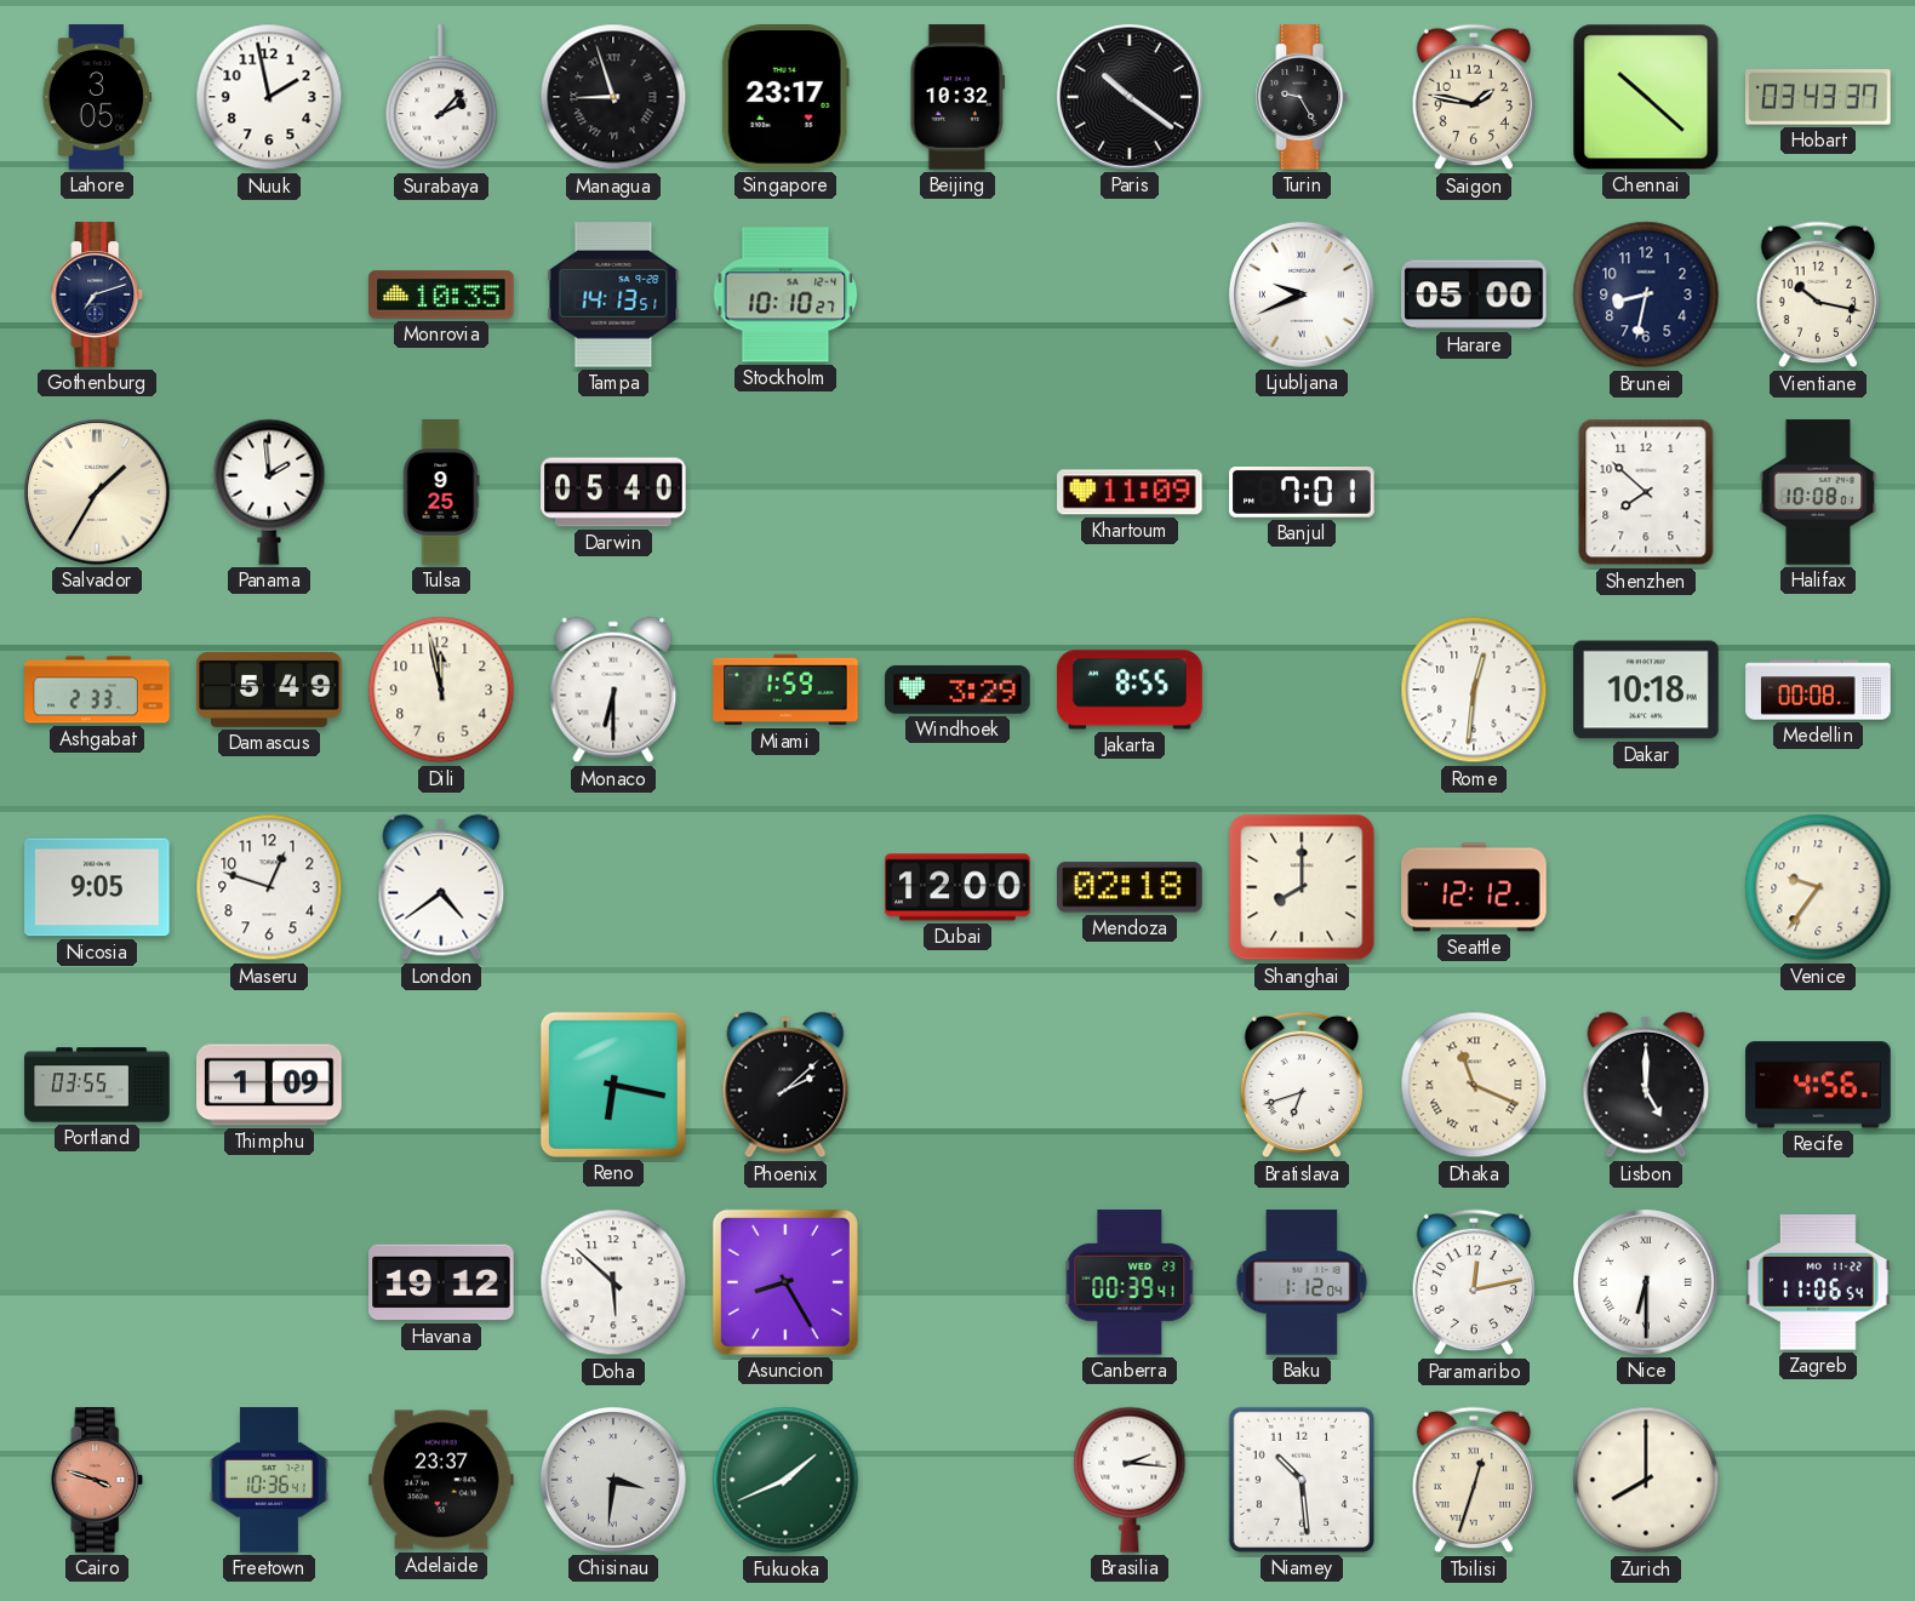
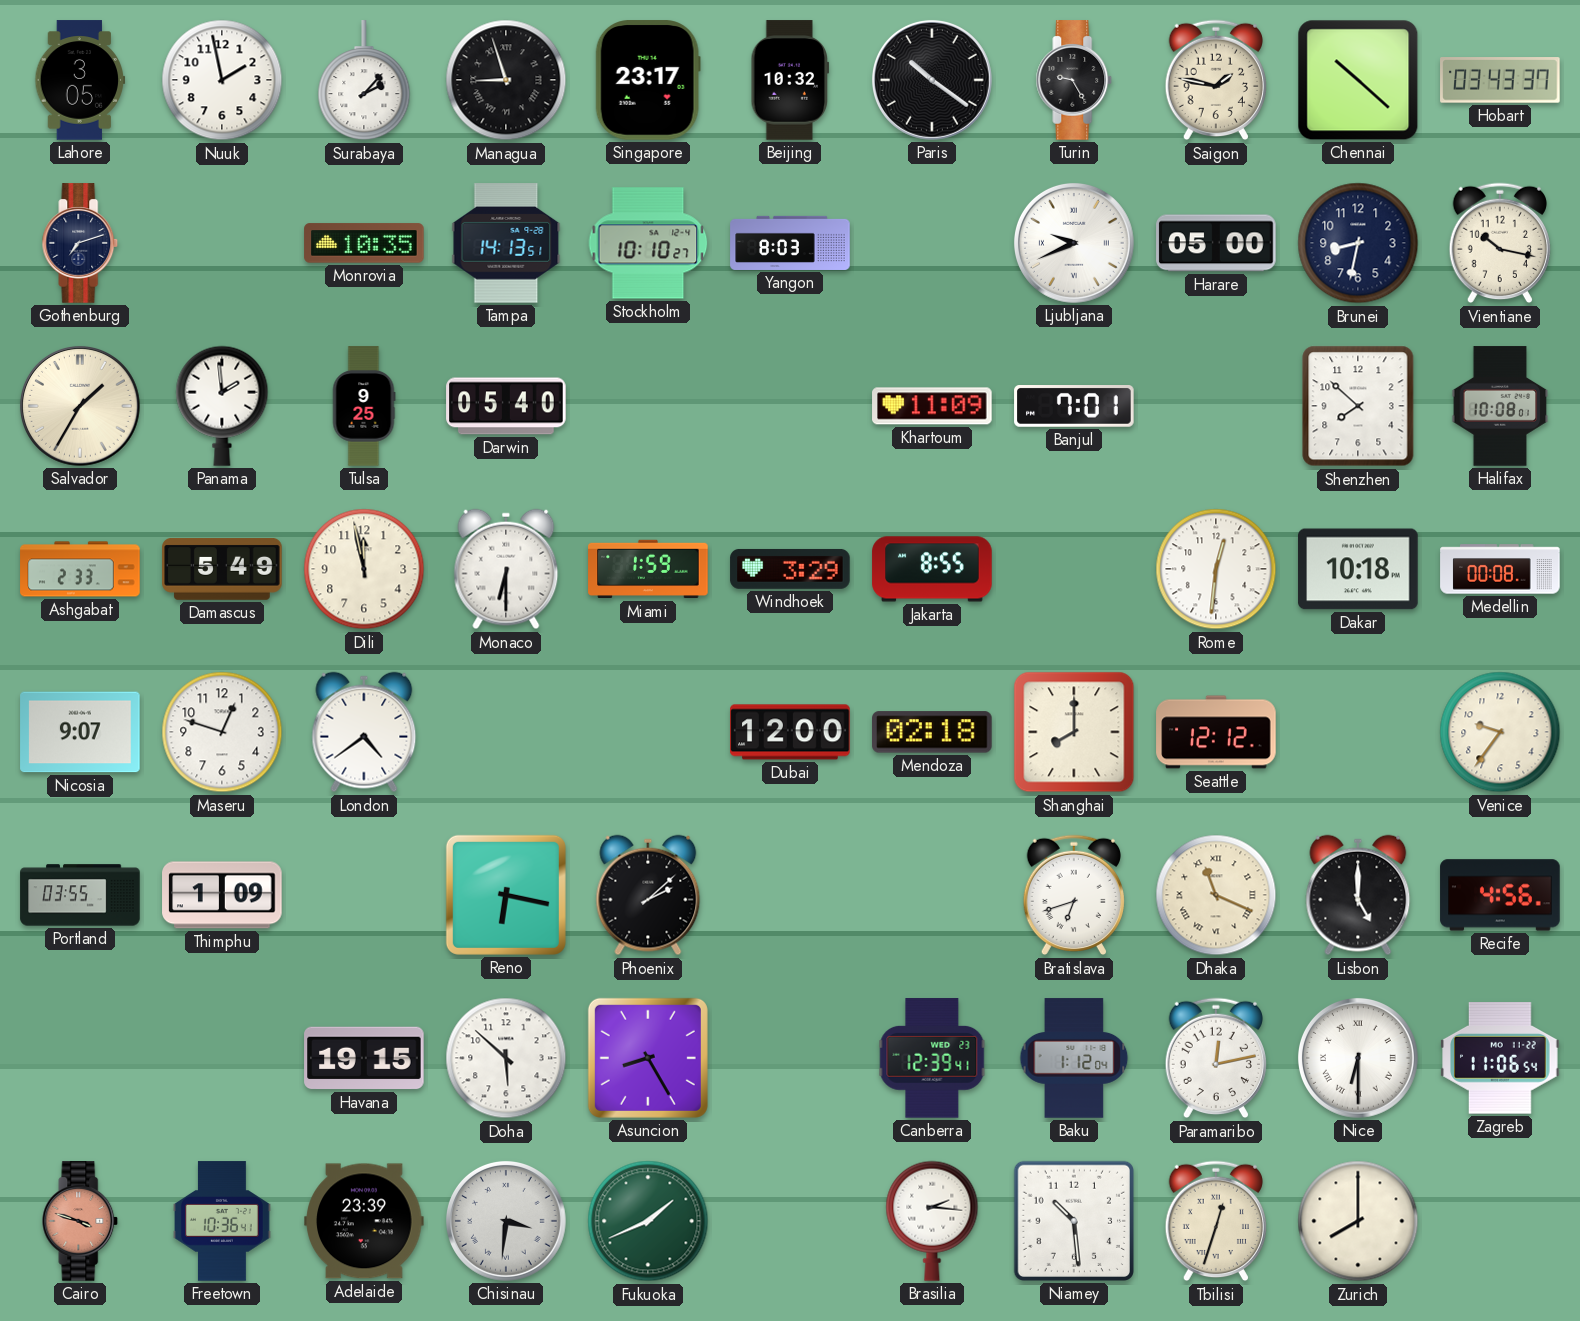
Yangon: none -> 8:03
Nicosia: 9:05 -> 9:07
Havana: 19:12 -> 19:15
Canberra: 00:39 -> 12:39
Adelaide: 23:37 -> 23:39
